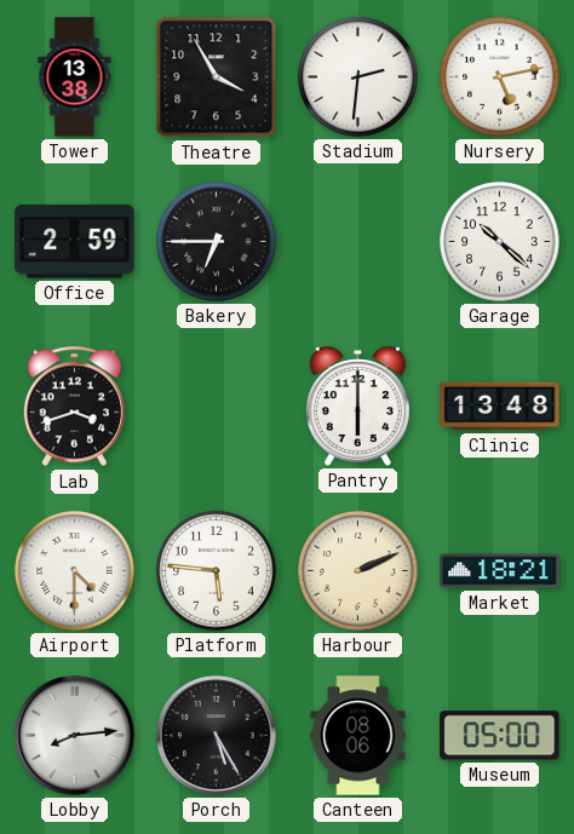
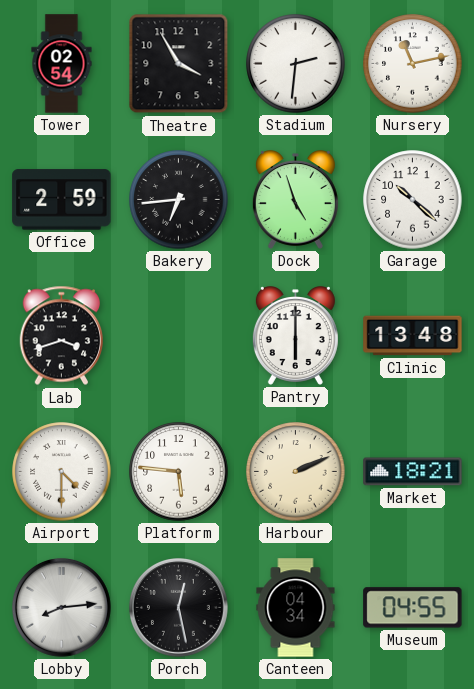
Tower: 13:38 -> 02:54
Nursery: 5:13 -> 11:13
Bakery: 6:45 -> 6:44
Dock: none -> 4:57
Porch: 5:25 -> 12:28
Canteen: 08:06 -> 04:34
Museum: 05:00 -> 04:55
